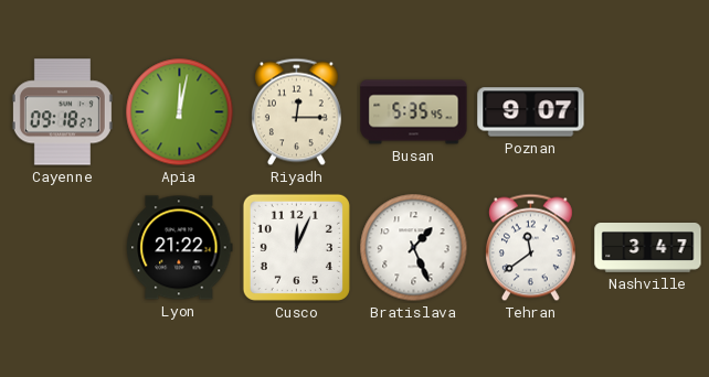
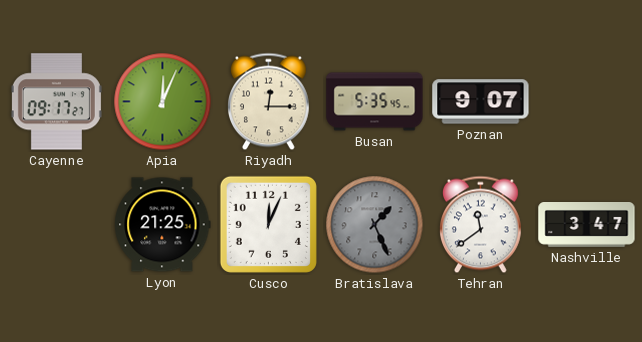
Cayenne: 09:18 -> 09:17
Apia: 12:02 -> 12:04
Lyon: 21:22 -> 21:25
Bratislava dial: white -> grey
